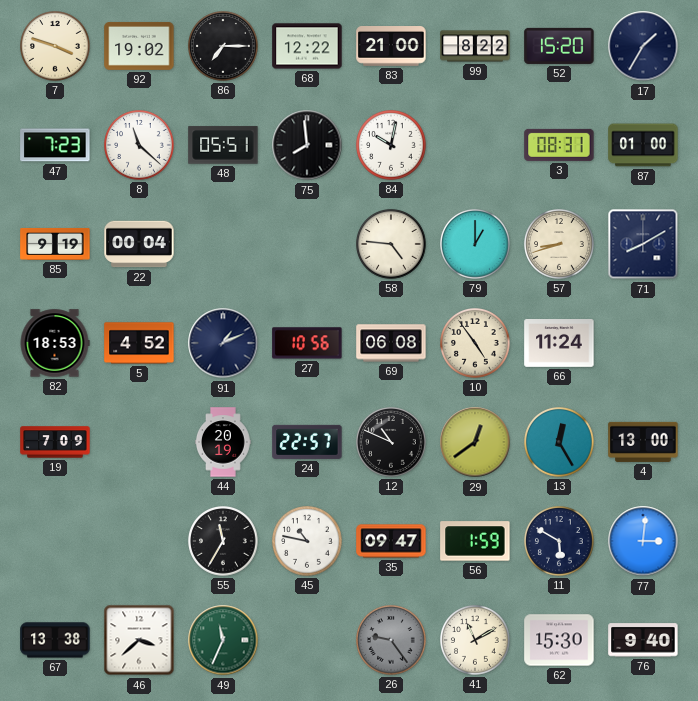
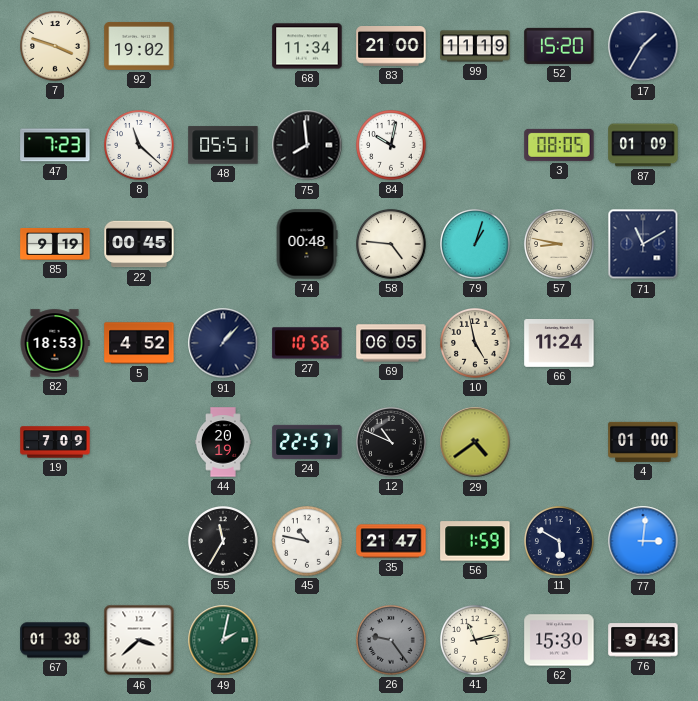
86: 7:15 -> none
68: 12:22 -> 11:34
99: 8:22 -> 11:19
3: 08:31 -> 08:05
87: 01:00 -> 01:09
22: 00:04 -> 00:45
74: none -> 00:48
79: 1:00 -> 1:03
57: 8:42 -> 8:47
71: 8:10 -> 11:10
91: 1:11 -> 1:07
69: 06:08 -> 06:05
10: 4:54 -> 4:58
29: 12:39 -> 4:39
13: 12:25 -> none
4: 13:00 -> 01:00
35: 09:47 -> 21:47
67: 13:38 -> 01:38
49: 11:34 -> 2:02
41: 11:10 -> 11:13
76: 9:40 -> 9:43
